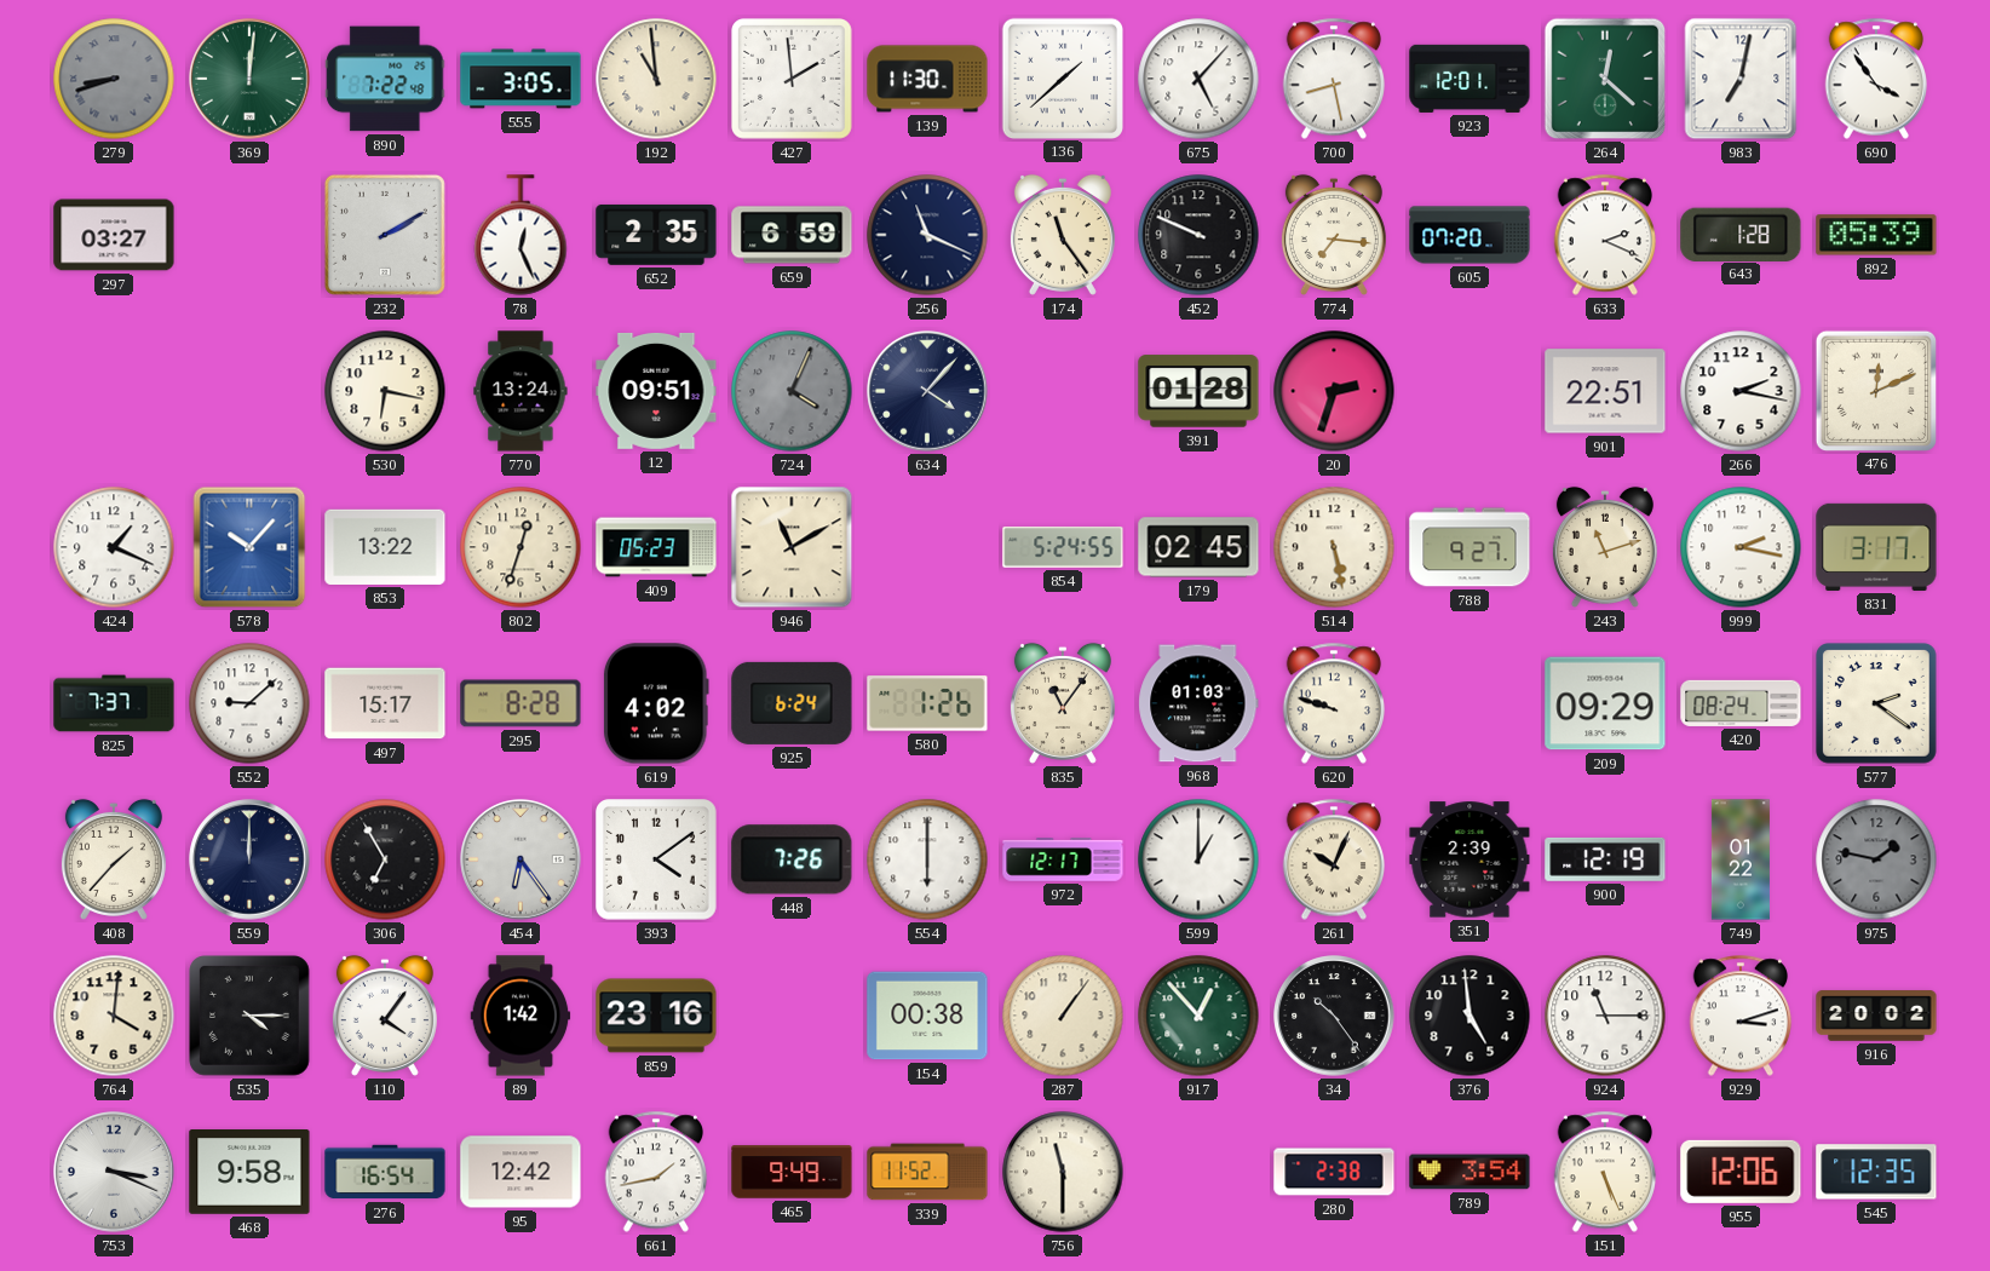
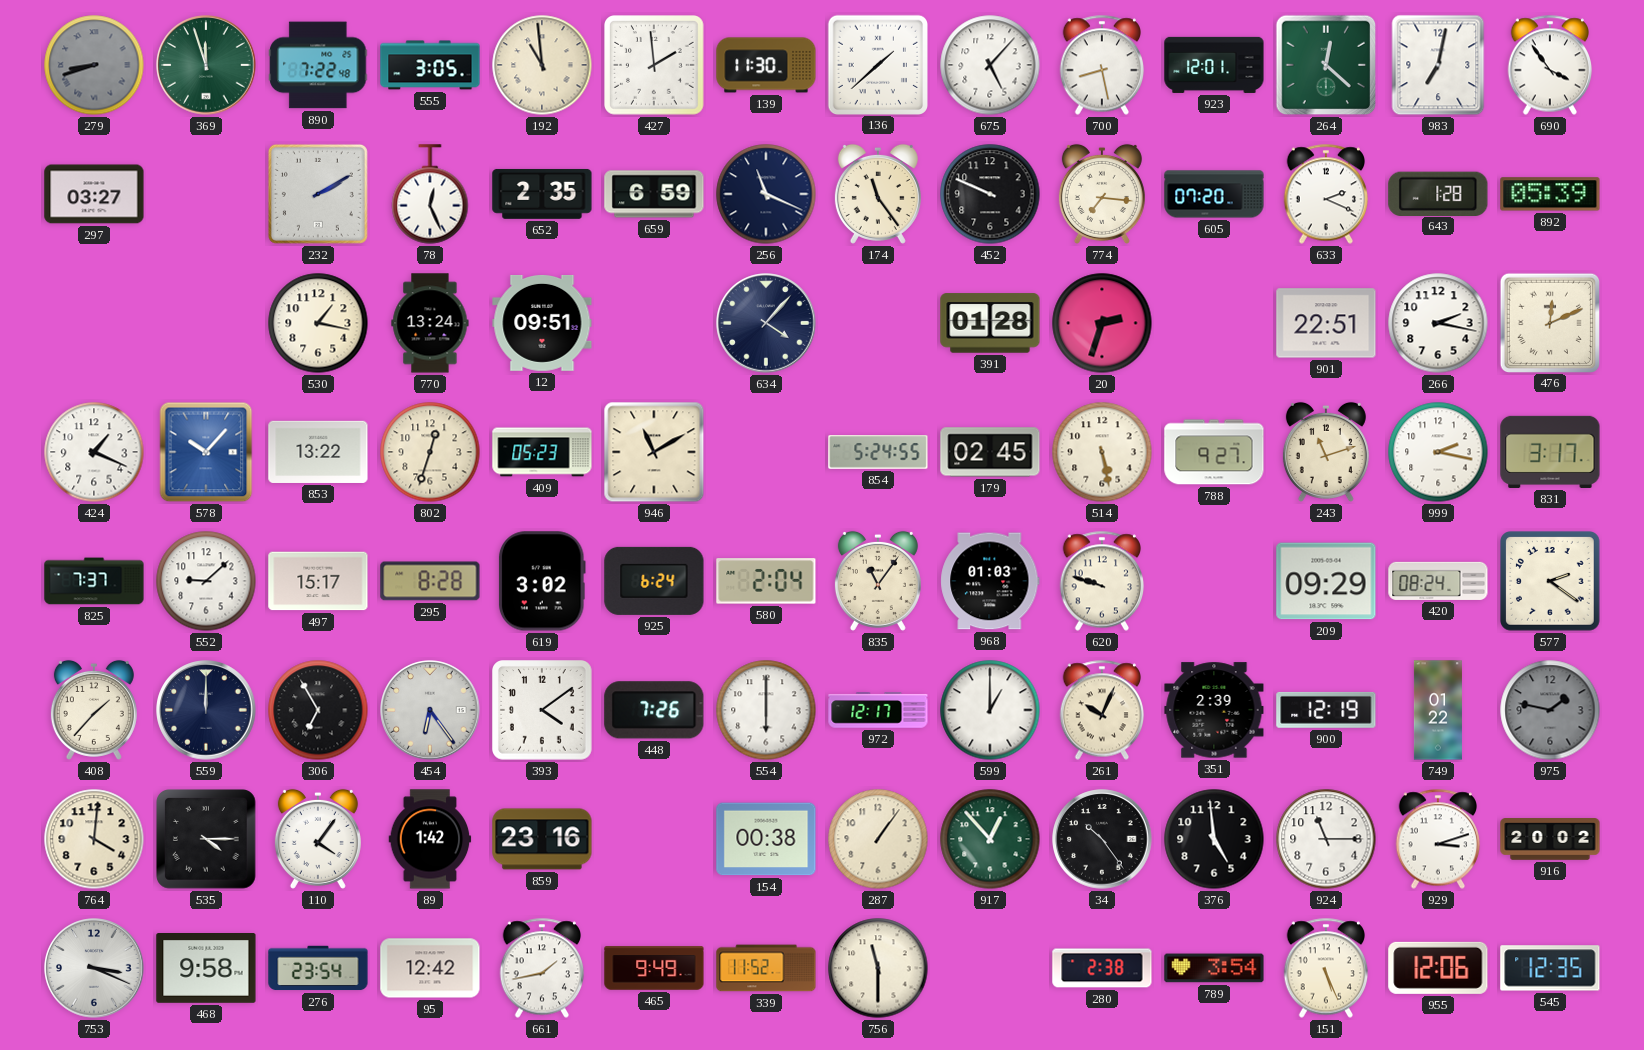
369: 12:01 -> 11:57
530: 6:17 -> 1:17
724: 4:04 -> none
619: 4:02 -> 3:02
580: 1:26 -> 2:04
276: 16:54 -> 23:54
